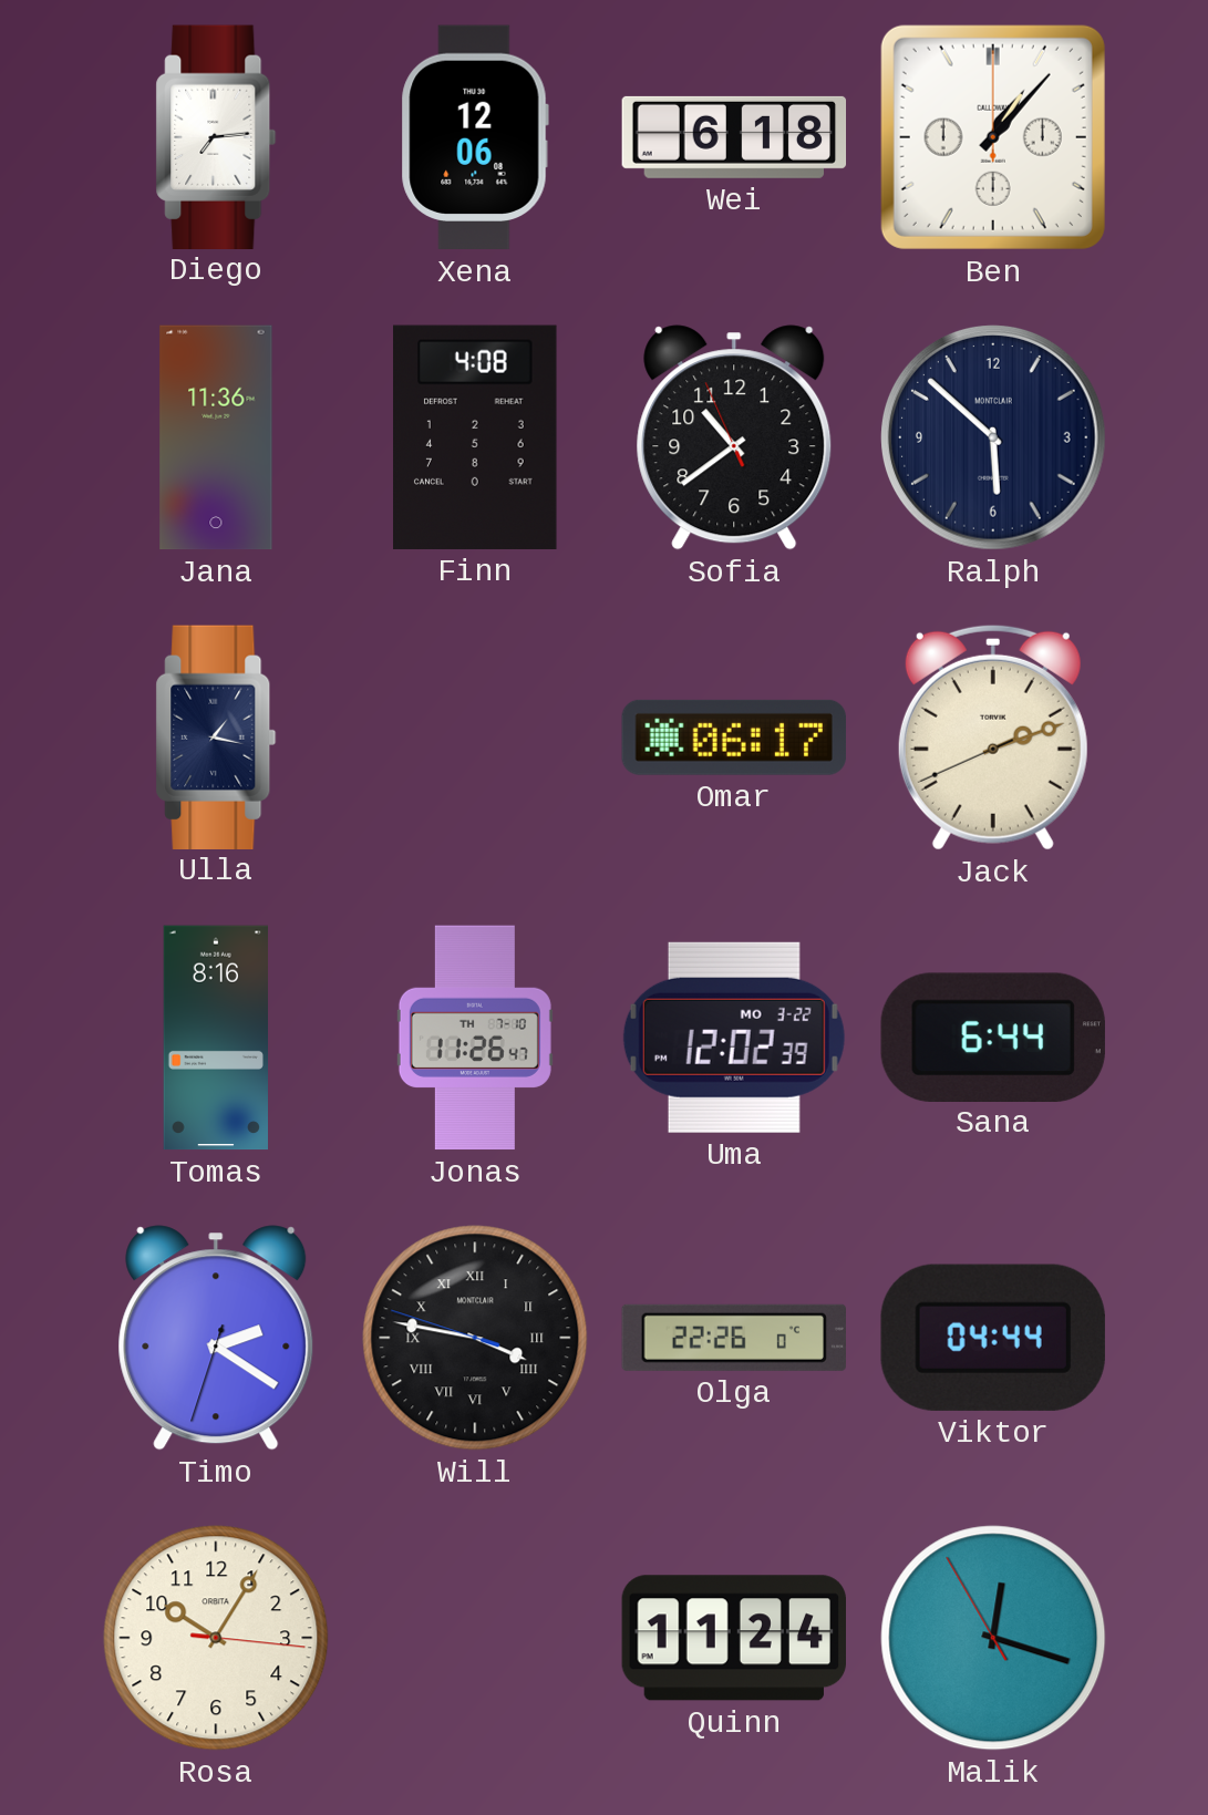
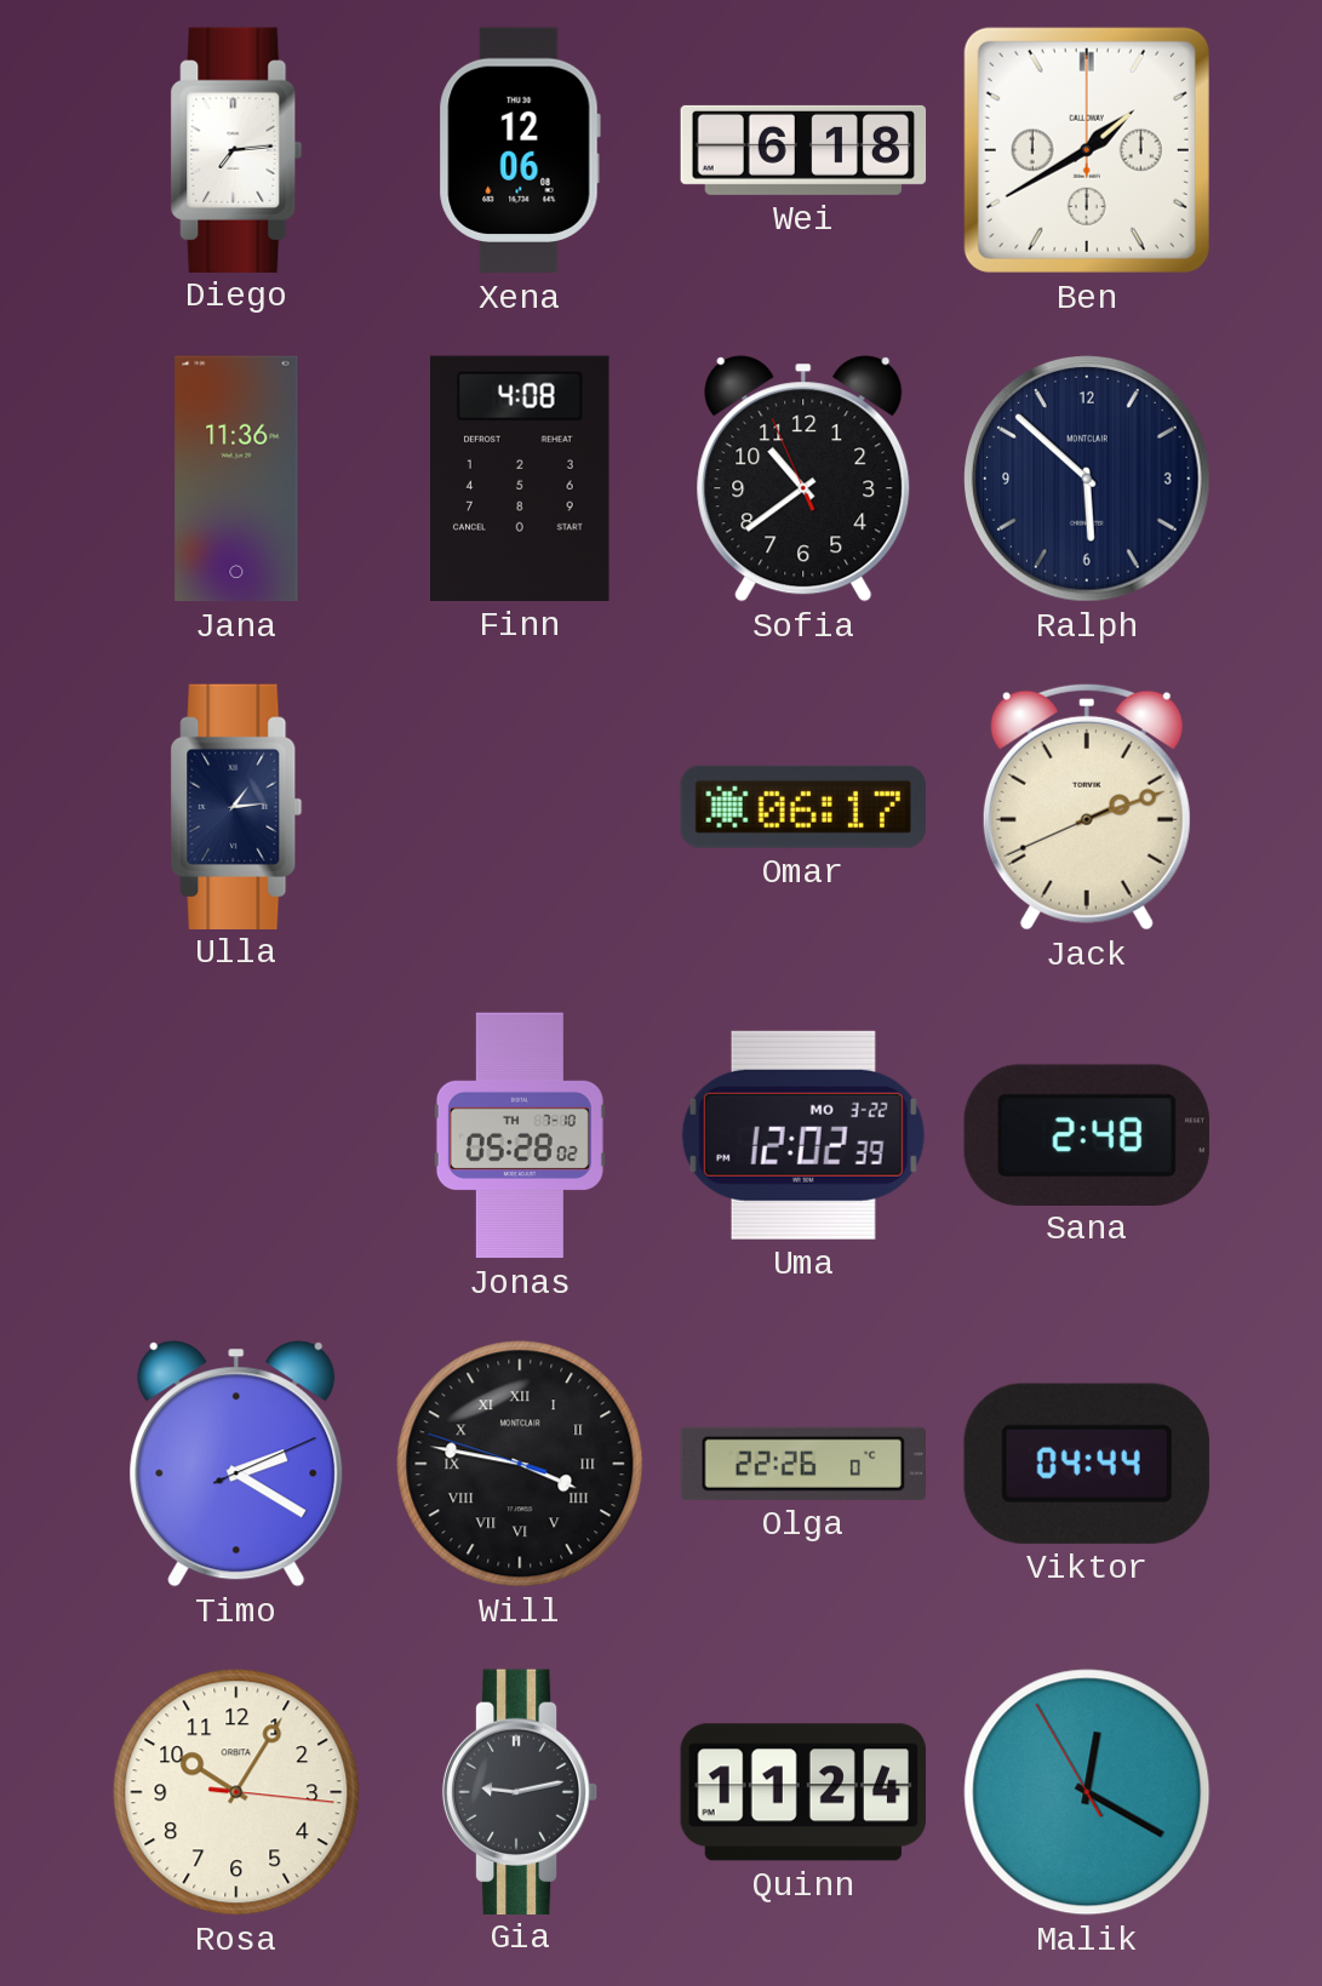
Ben: 1:07 -> 1:40
Ulla: 1:17 -> 1:14
Tomas: 8:16 -> none
Jonas: 11:26 -> 05:28
Sana: 6:44 -> 2:48
Timo: 2:20:33 -> 2:20:11
Gia: none -> 9:13
Malik: 12:17 -> 12:19
